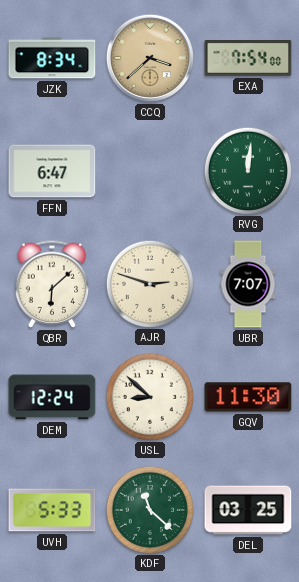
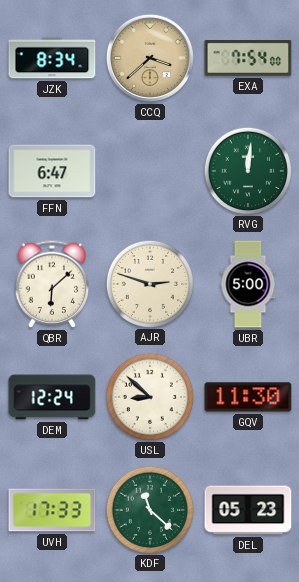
UBR: 7:07 -> 5:00
UVH: 5:33 -> 17:33
DEL: 03:25 -> 05:23
